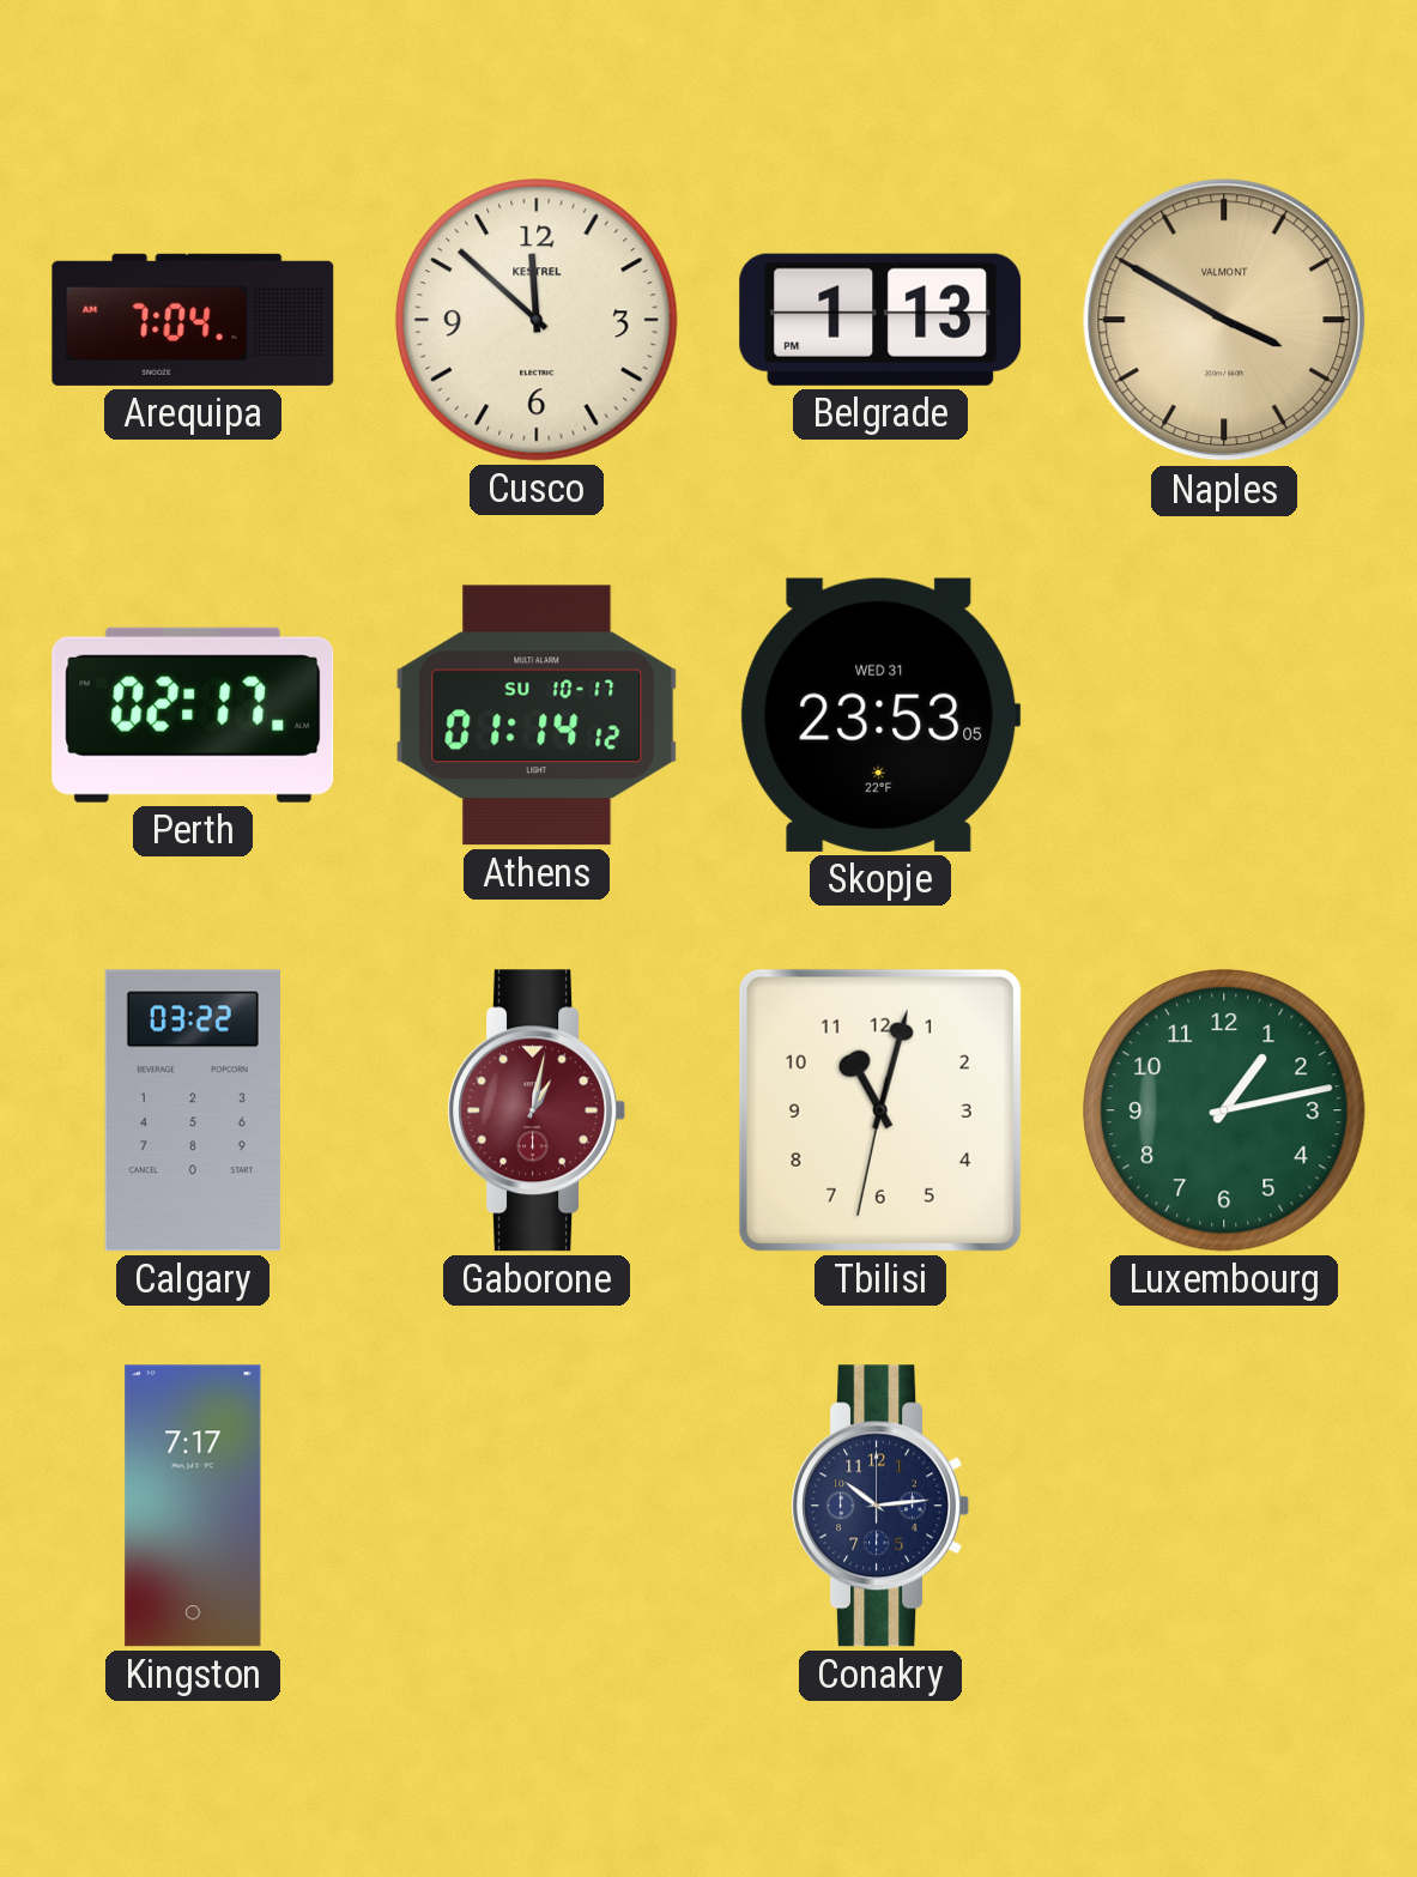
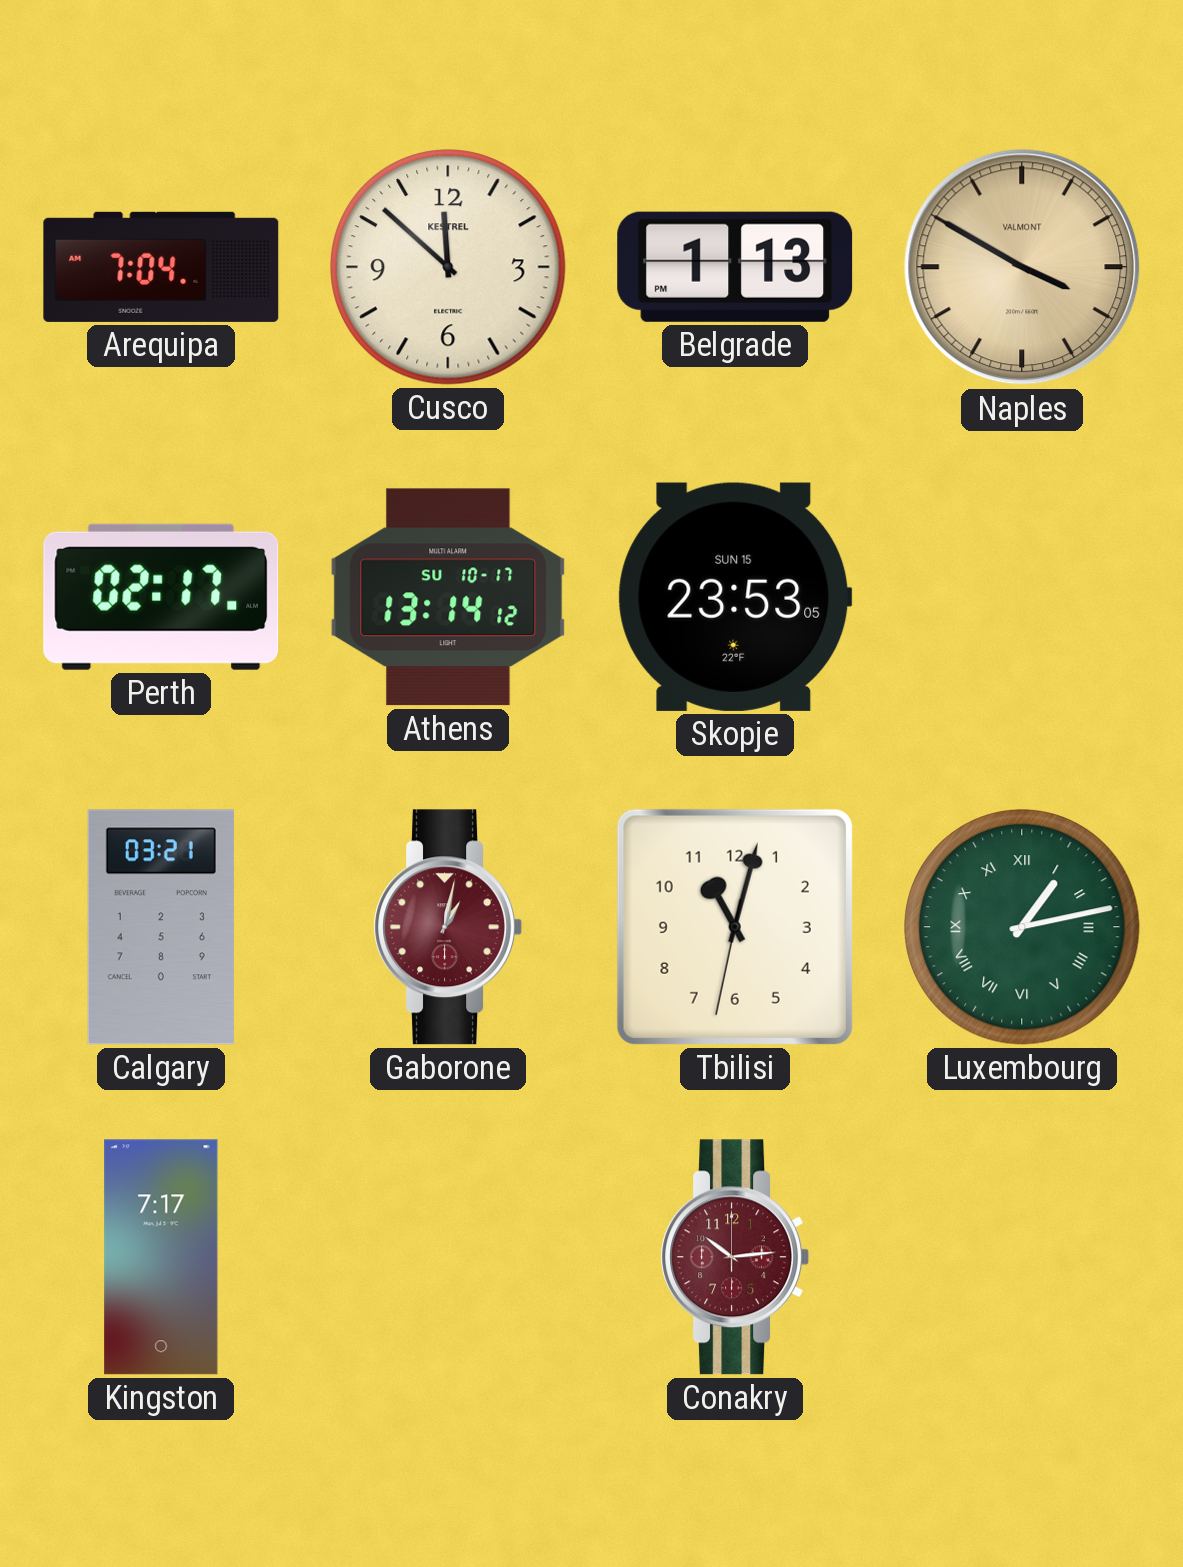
Athens: 01:14 -> 13:14
Skopje date: WED 31 -> SUN 15
Calgary: 03:22 -> 03:21
Luxembourg numerals: Arabic -> Roman
Conakry dial: navy -> burgundy
